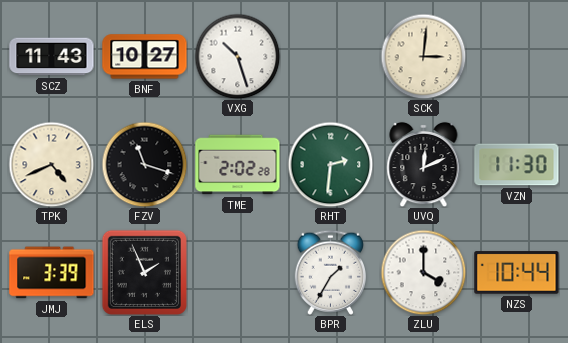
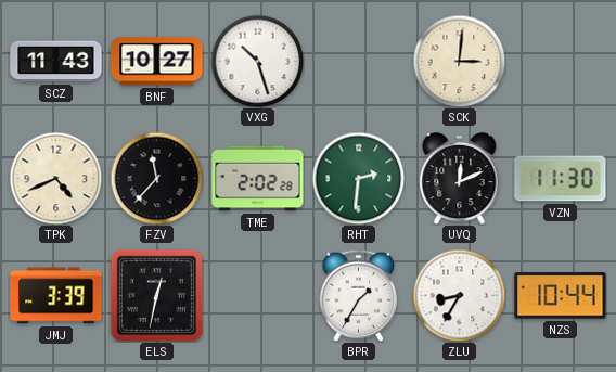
FZV: 11:18 -> 11:37
ELS: 1:56 -> 12:32
ZLU: 4:00 -> 8:35
